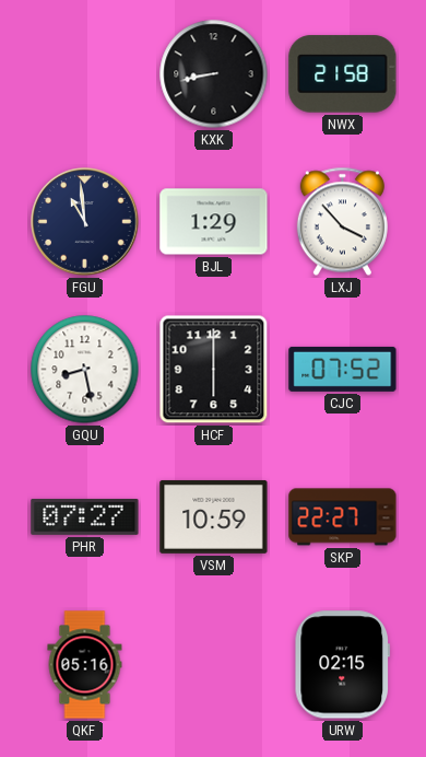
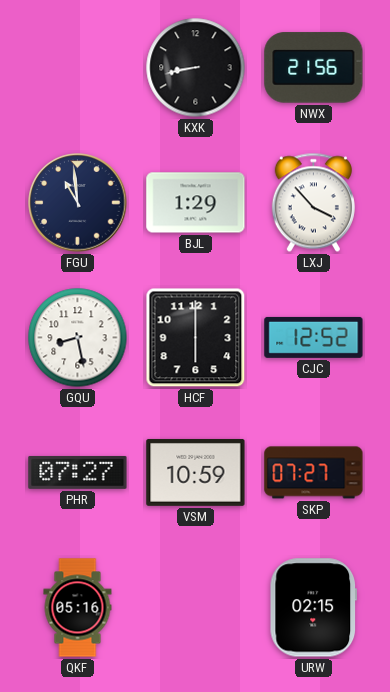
NWX: 21:58 -> 21:56
CJC: 07:52 -> 12:52
SKP: 22:27 -> 07:27
